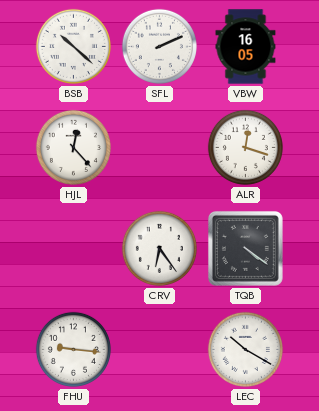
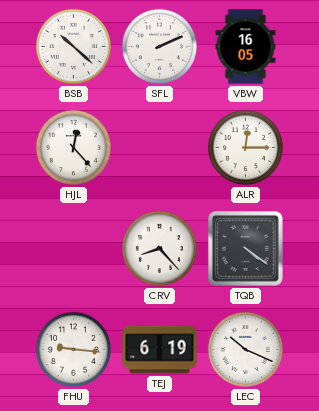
ALR: 12:18 -> 12:15
CRV: 6:24 -> 8:23
TEJ: none -> 6:19
LEC: 10:20 -> 10:19
